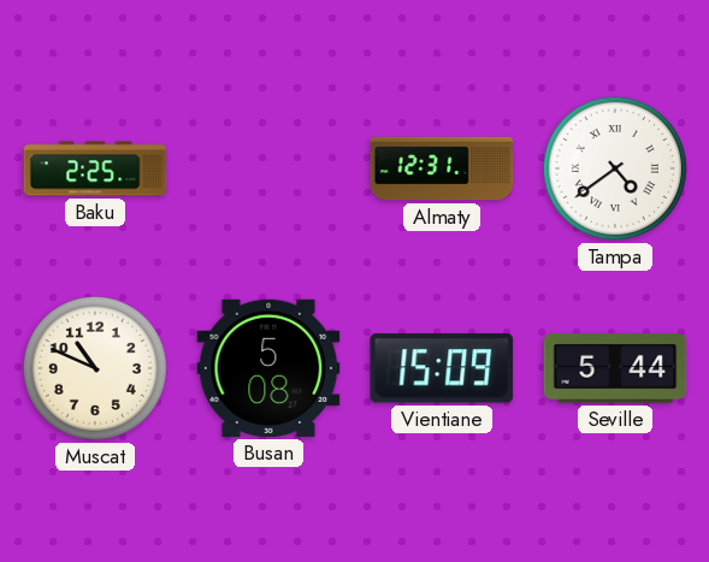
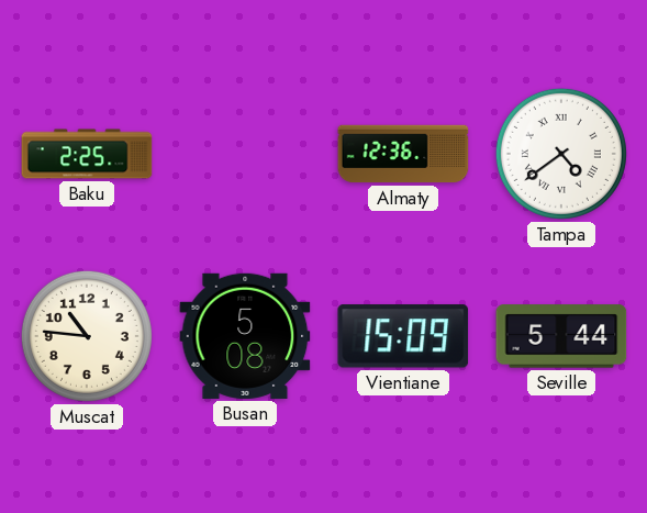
Almaty: 12:31 -> 12:36
Muscat: 10:49 -> 10:46
